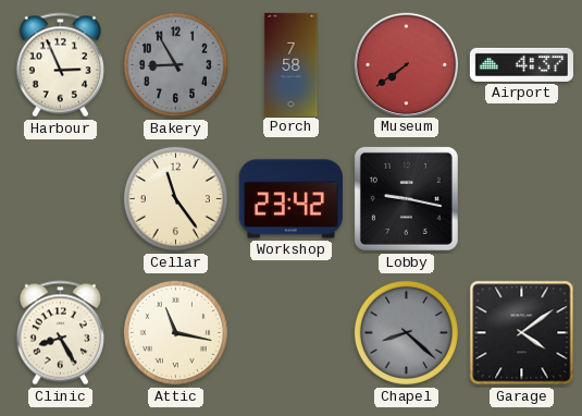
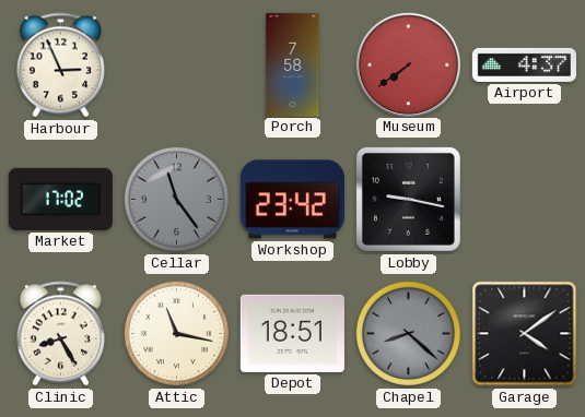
Bakery: 8:55 -> none
Market: none -> 17:02
Cellar dial: cream -> grey
Depot: none -> 18:51
